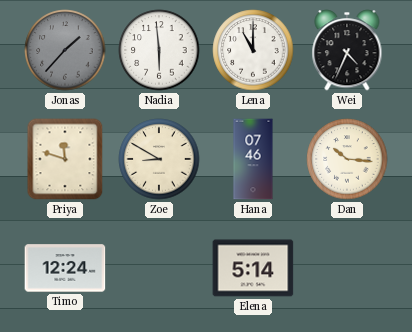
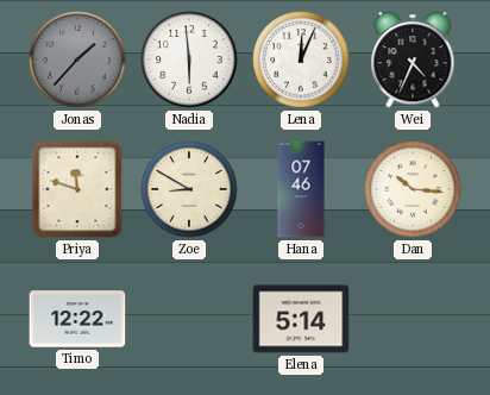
Lena: 11:00 -> 12:04
Timo: 12:24 -> 12:22
